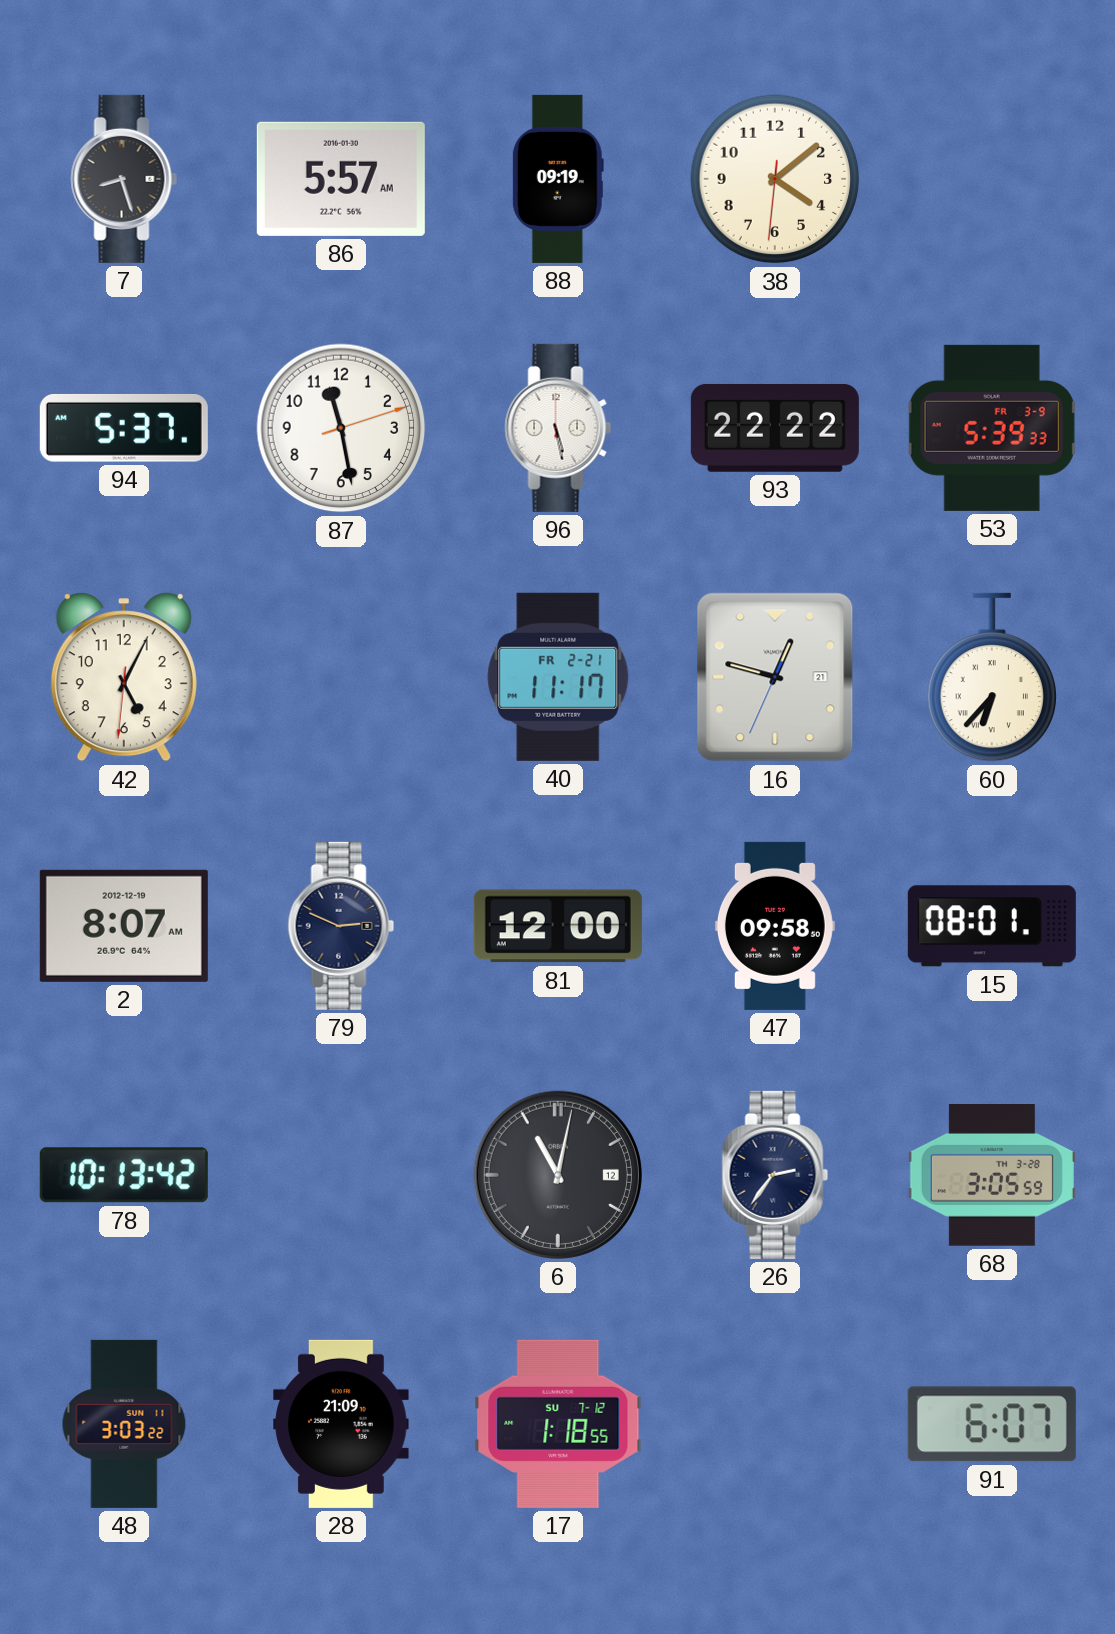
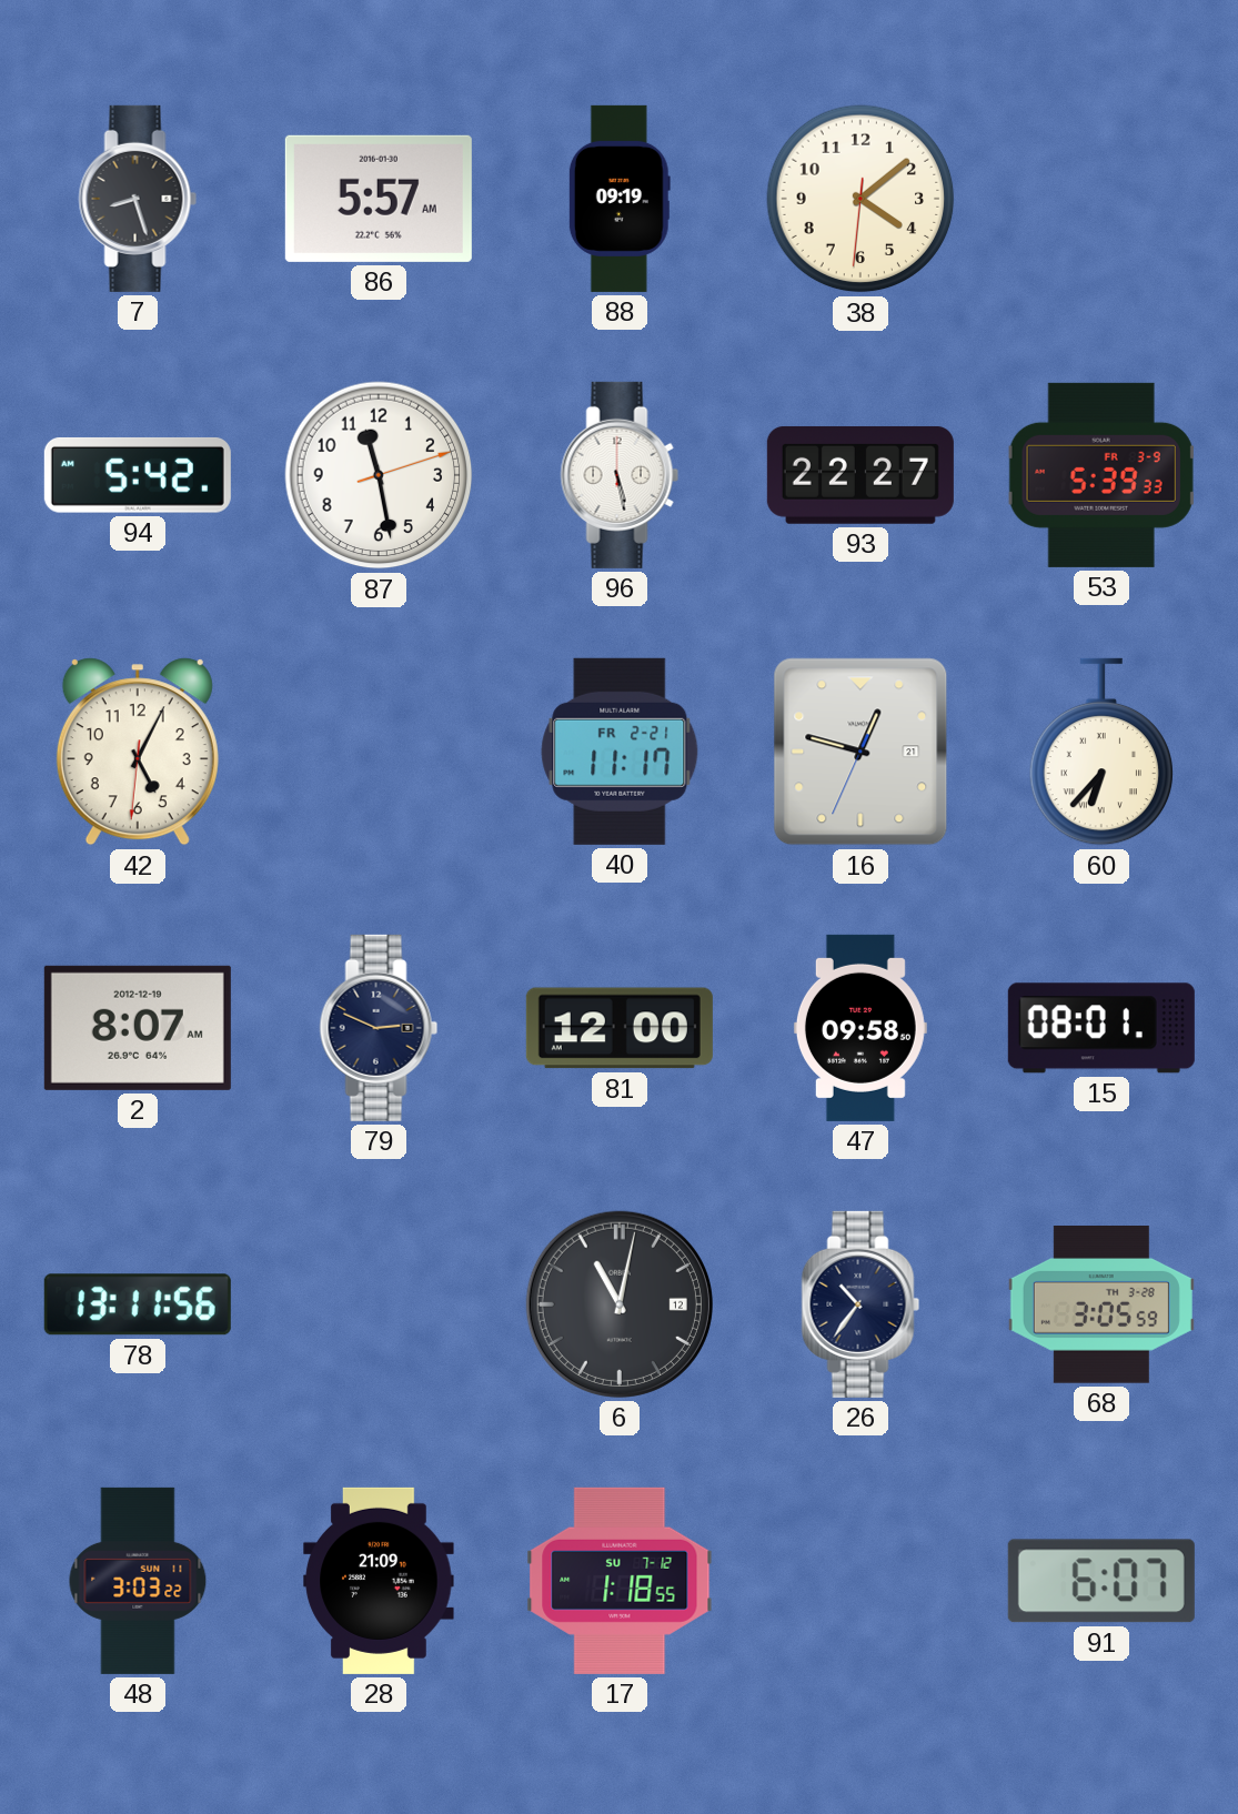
94: 5:37 -> 5:42
93: 22:22 -> 22:27
78: 10:13 -> 13:11
26: 2:36 -> 10:36
